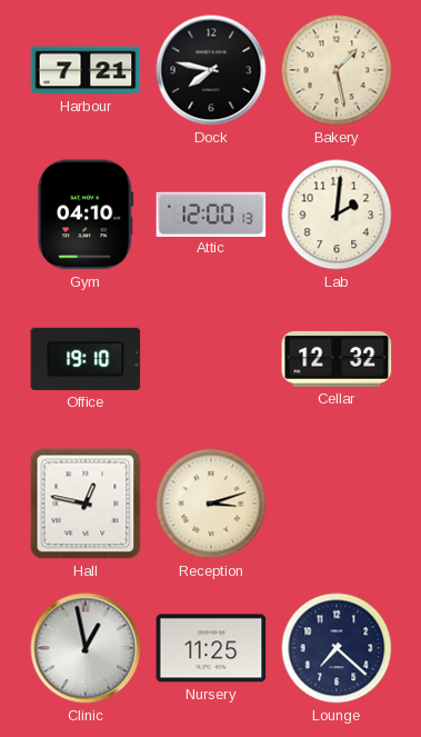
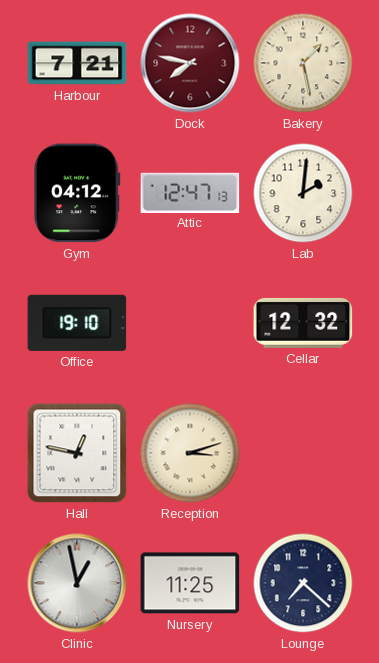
Dock dial: black -> burgundy
Gym: 04:10 -> 04:12
Attic: 12:00 -> 12:47
